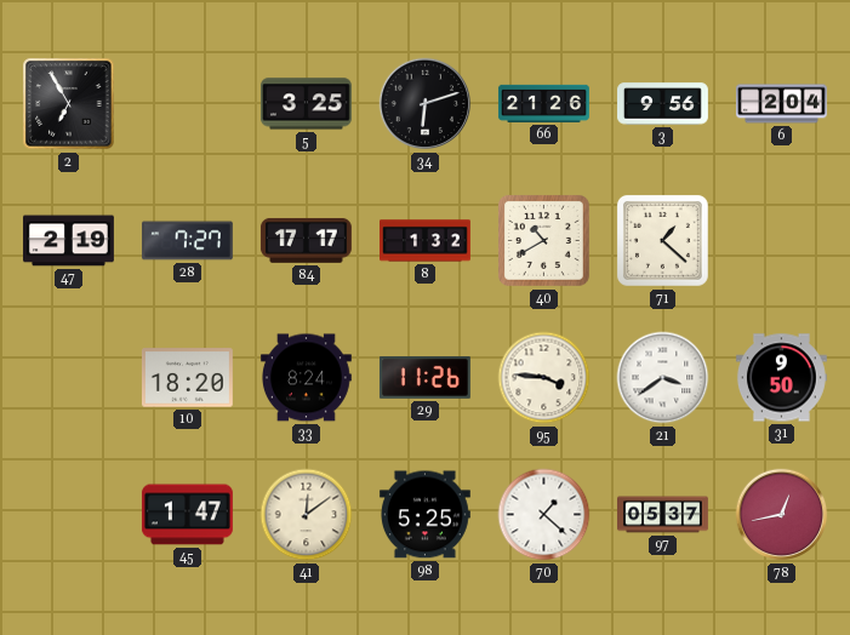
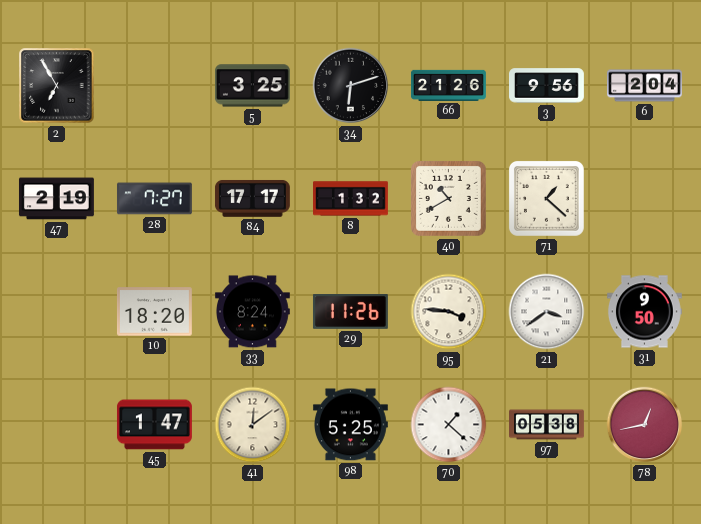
97: 05:37 -> 05:38
